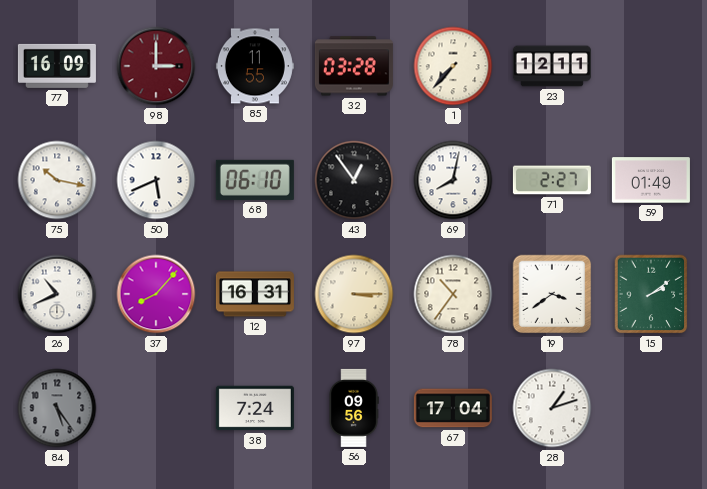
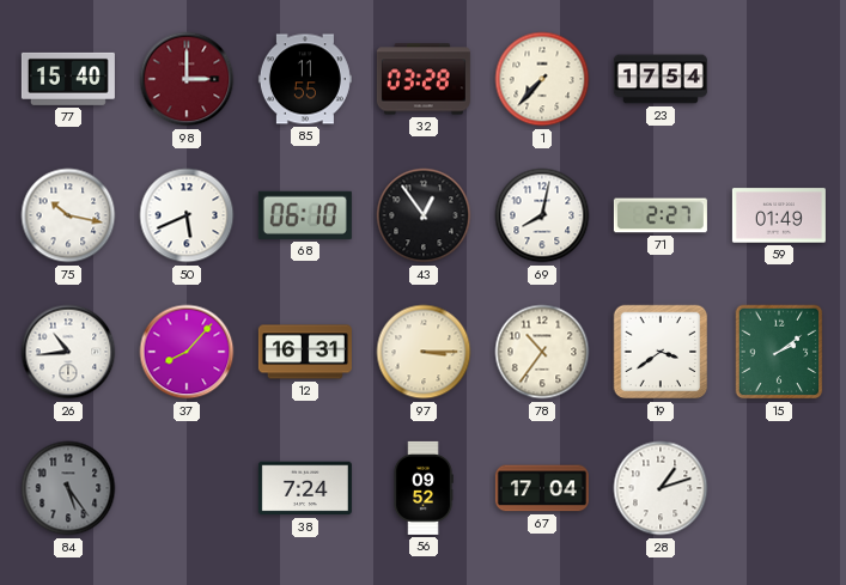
77: 16:09 -> 15:40
23: 12:11 -> 17:54
26: 10:41 -> 10:44
56: 09:56 -> 09:52
